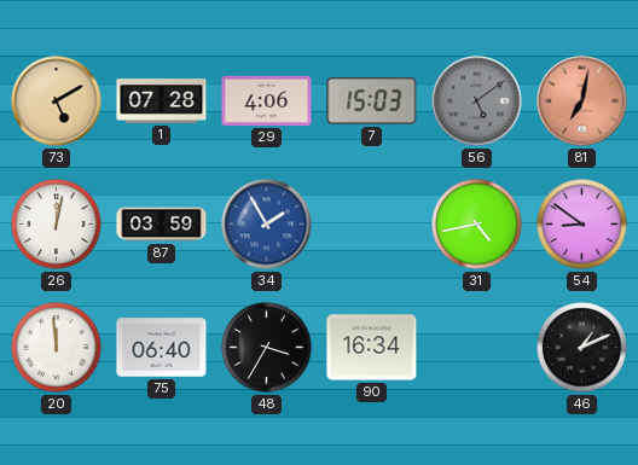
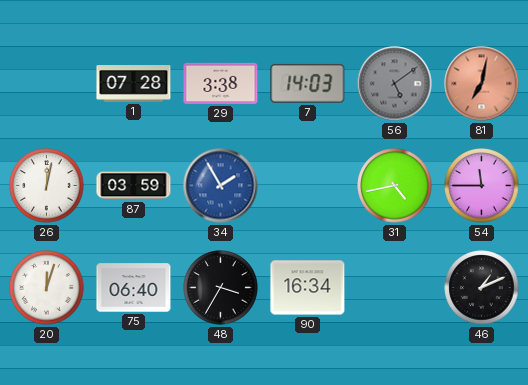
73: 5:10 -> none
29: 4:06 -> 3:38
7: 15:03 -> 14:03
54: 8:51 -> 11:45
20: 11:59 -> 12:03
